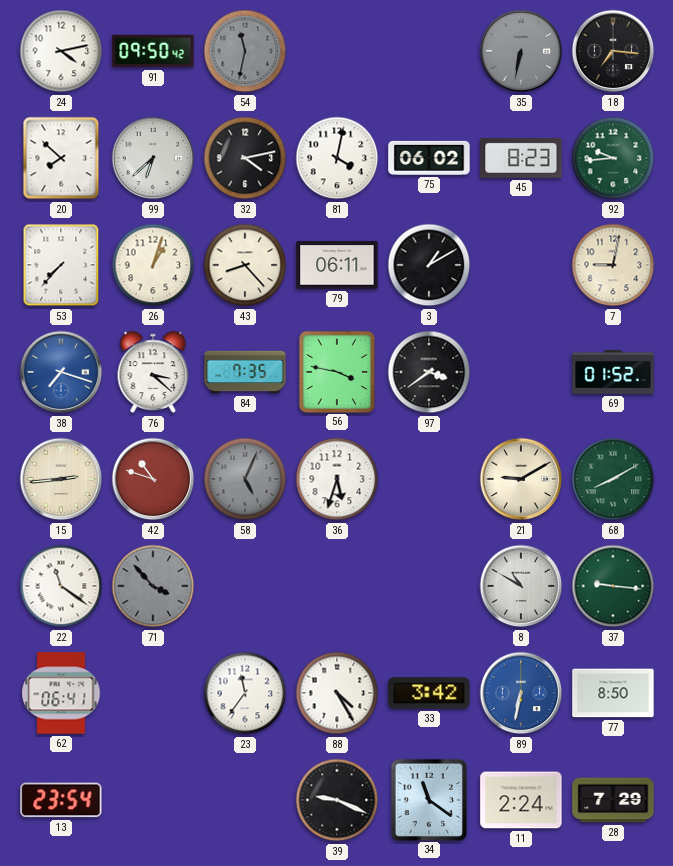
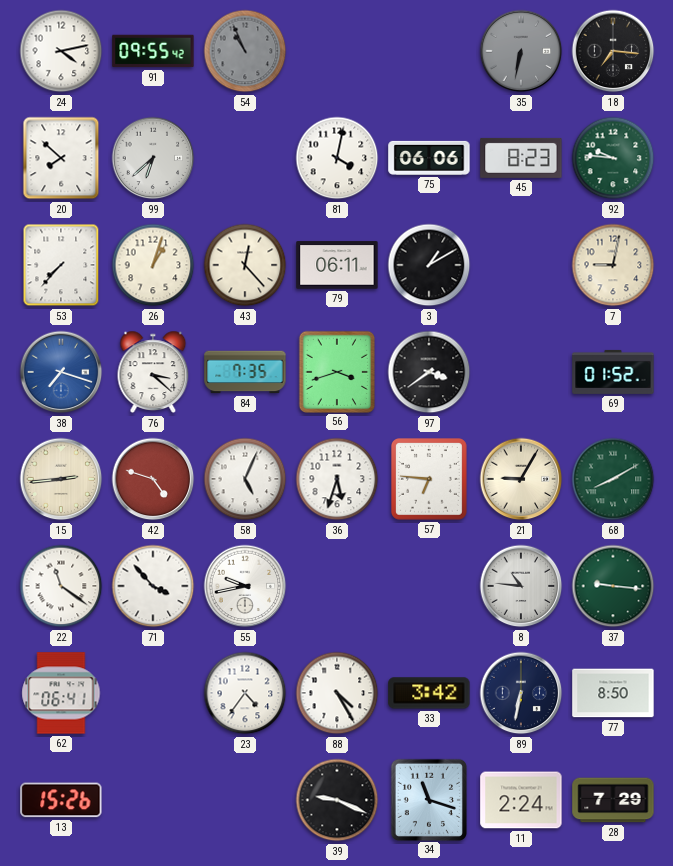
91: 09:50 -> 09:55
54: 11:32 -> 10:56
32: 4:13 -> none
75: 06:02 -> 06:06
92: 9:44 -> 9:46
43: 8:23 -> 12:23
56: 3:47 -> 3:42
42: 10:48 -> 4:48
58 dial: grey -> white
57: none -> 6:46
21: 9:10 -> 9:05
71 dial: grey -> white
55: none -> 9:43
8: 10:50 -> 10:46
23: 11:36 -> 4:36
89 dial: blue -> navy
13: 23:54 -> 15:26
34: 11:21 -> 11:18
